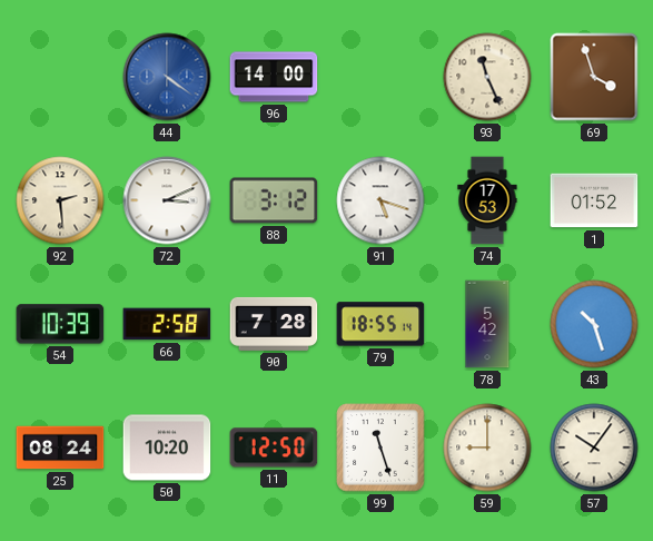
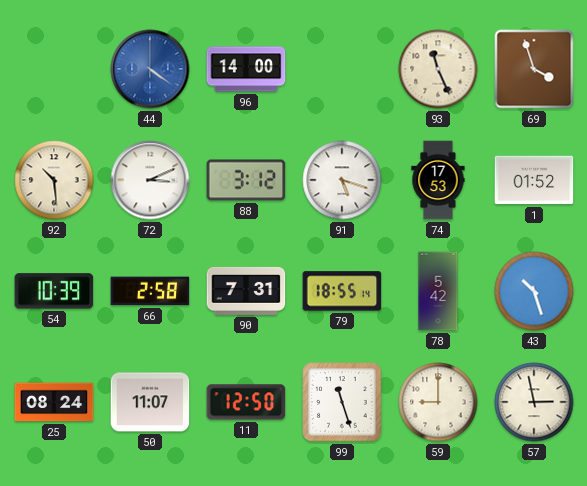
92: 2:29 -> 10:29
90: 7:28 -> 7:31
50: 10:20 -> 11:07
57: 10:06 -> 2:58
